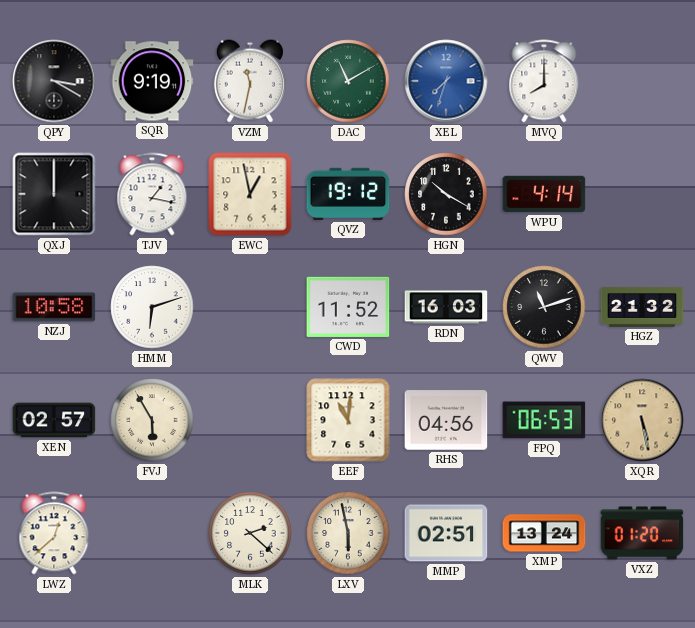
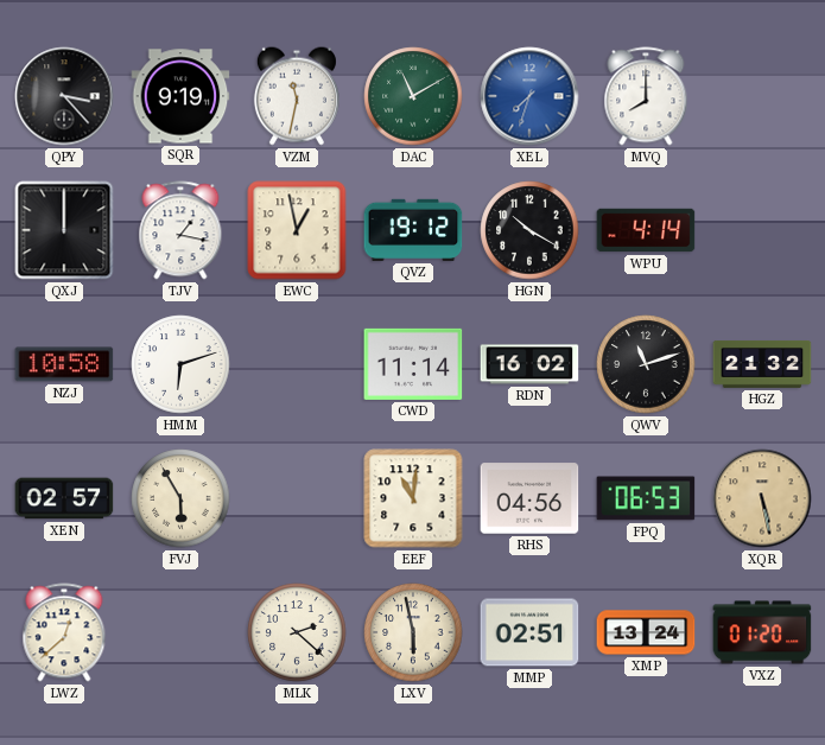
QPY: 3:20 -> 3:23
CWD: 11:52 -> 11:14
RDN: 16:03 -> 16:02
